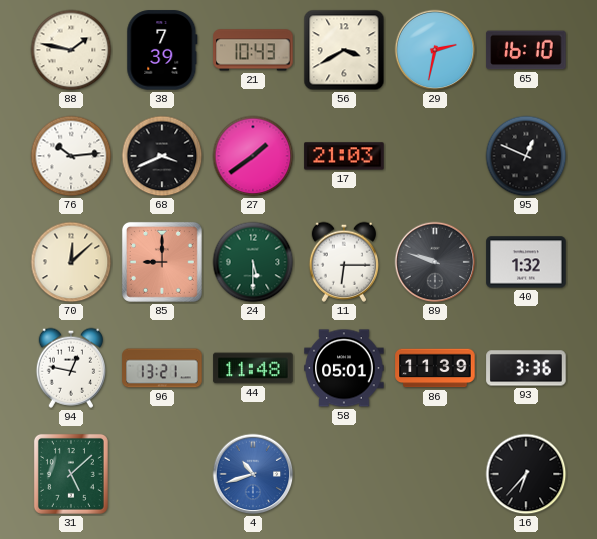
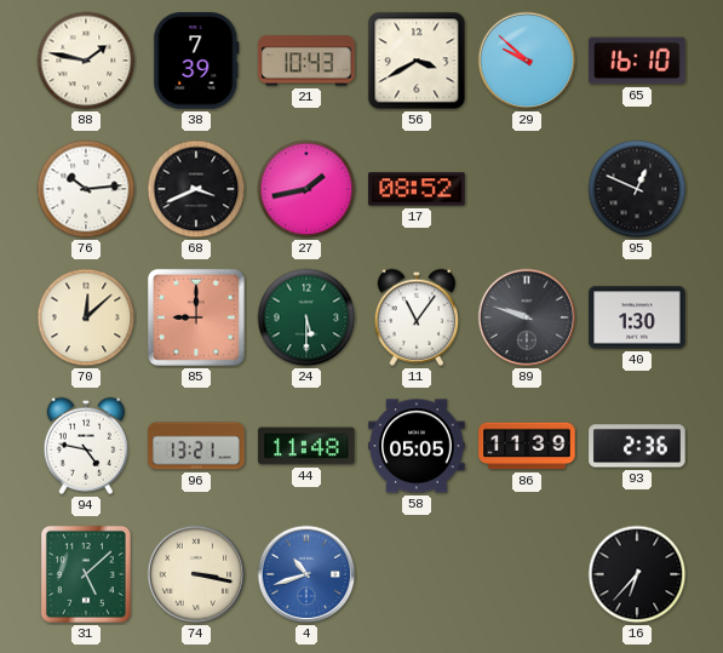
29: 2:32 -> 9:52
27: 1:39 -> 1:43
17: 21:03 -> 08:52
11: 6:15 -> 11:06
40: 1:32 -> 1:30
94: 12:47 -> 4:47
58: 05:01 -> 05:05
93: 3:36 -> 2:36
74: none -> 3:17
